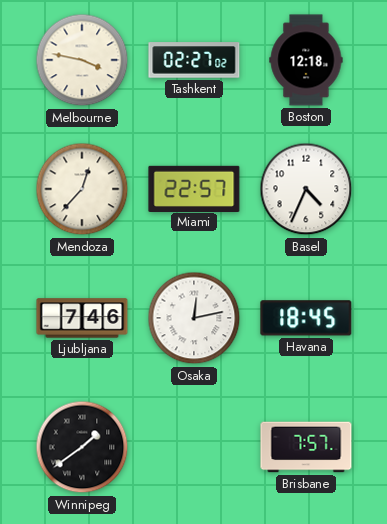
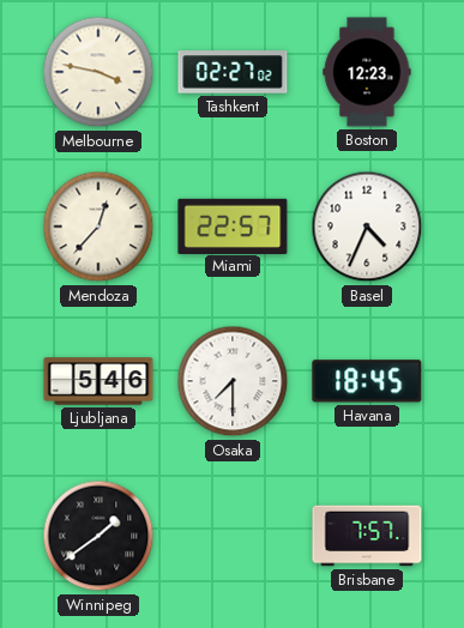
Boston: 12:18 -> 12:23
Ljubljana: 7:46 -> 5:46
Osaka: 12:13 -> 7:30
